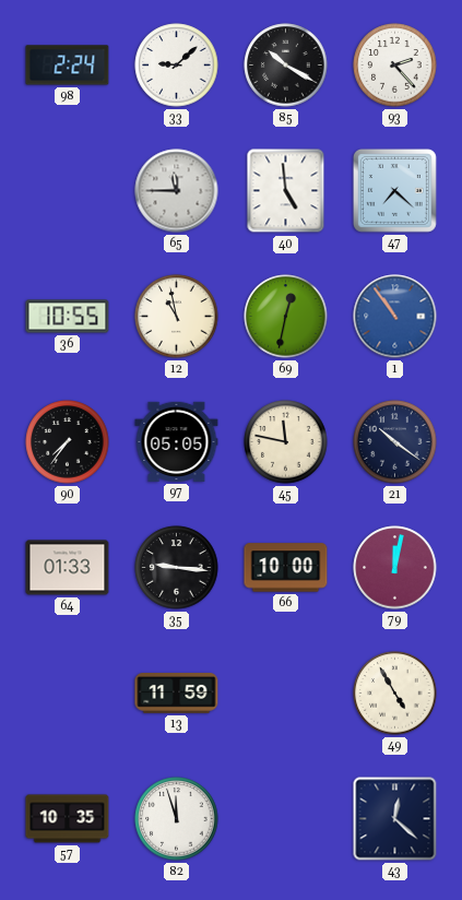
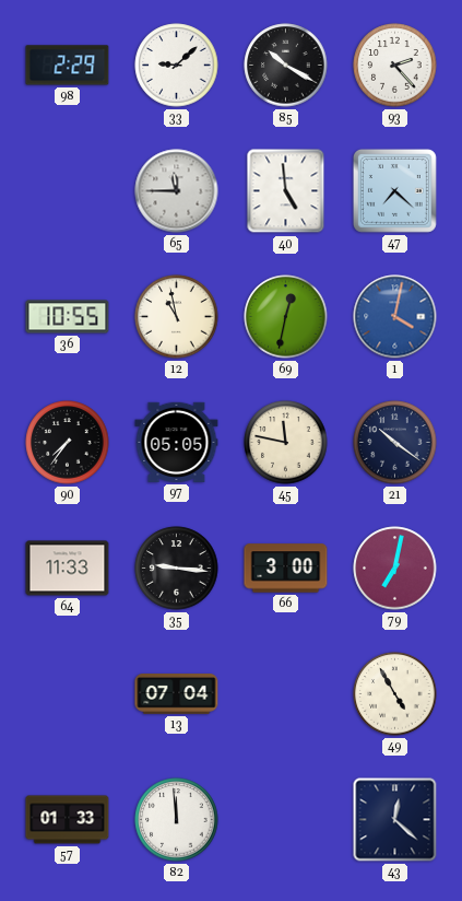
98: 2:24 -> 2:29
1: 10:54 -> 4:02
64: 01:33 -> 11:33
66: 10:00 -> 3:00
79: 12:02 -> 7:02
13: 11:59 -> 07:04
57: 10:35 -> 01:33
82: 11:57 -> 11:59
